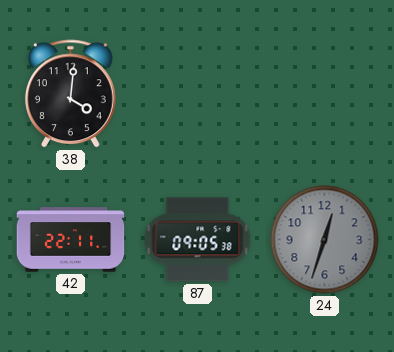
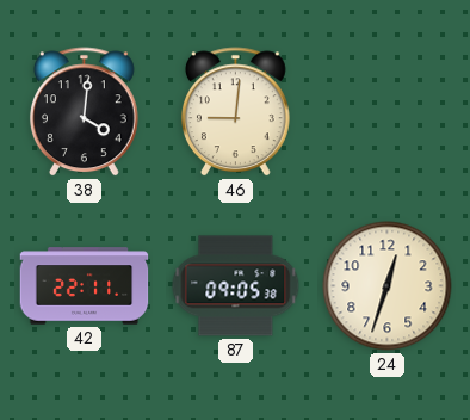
46: none -> 9:01
24 dial: grey -> cream
